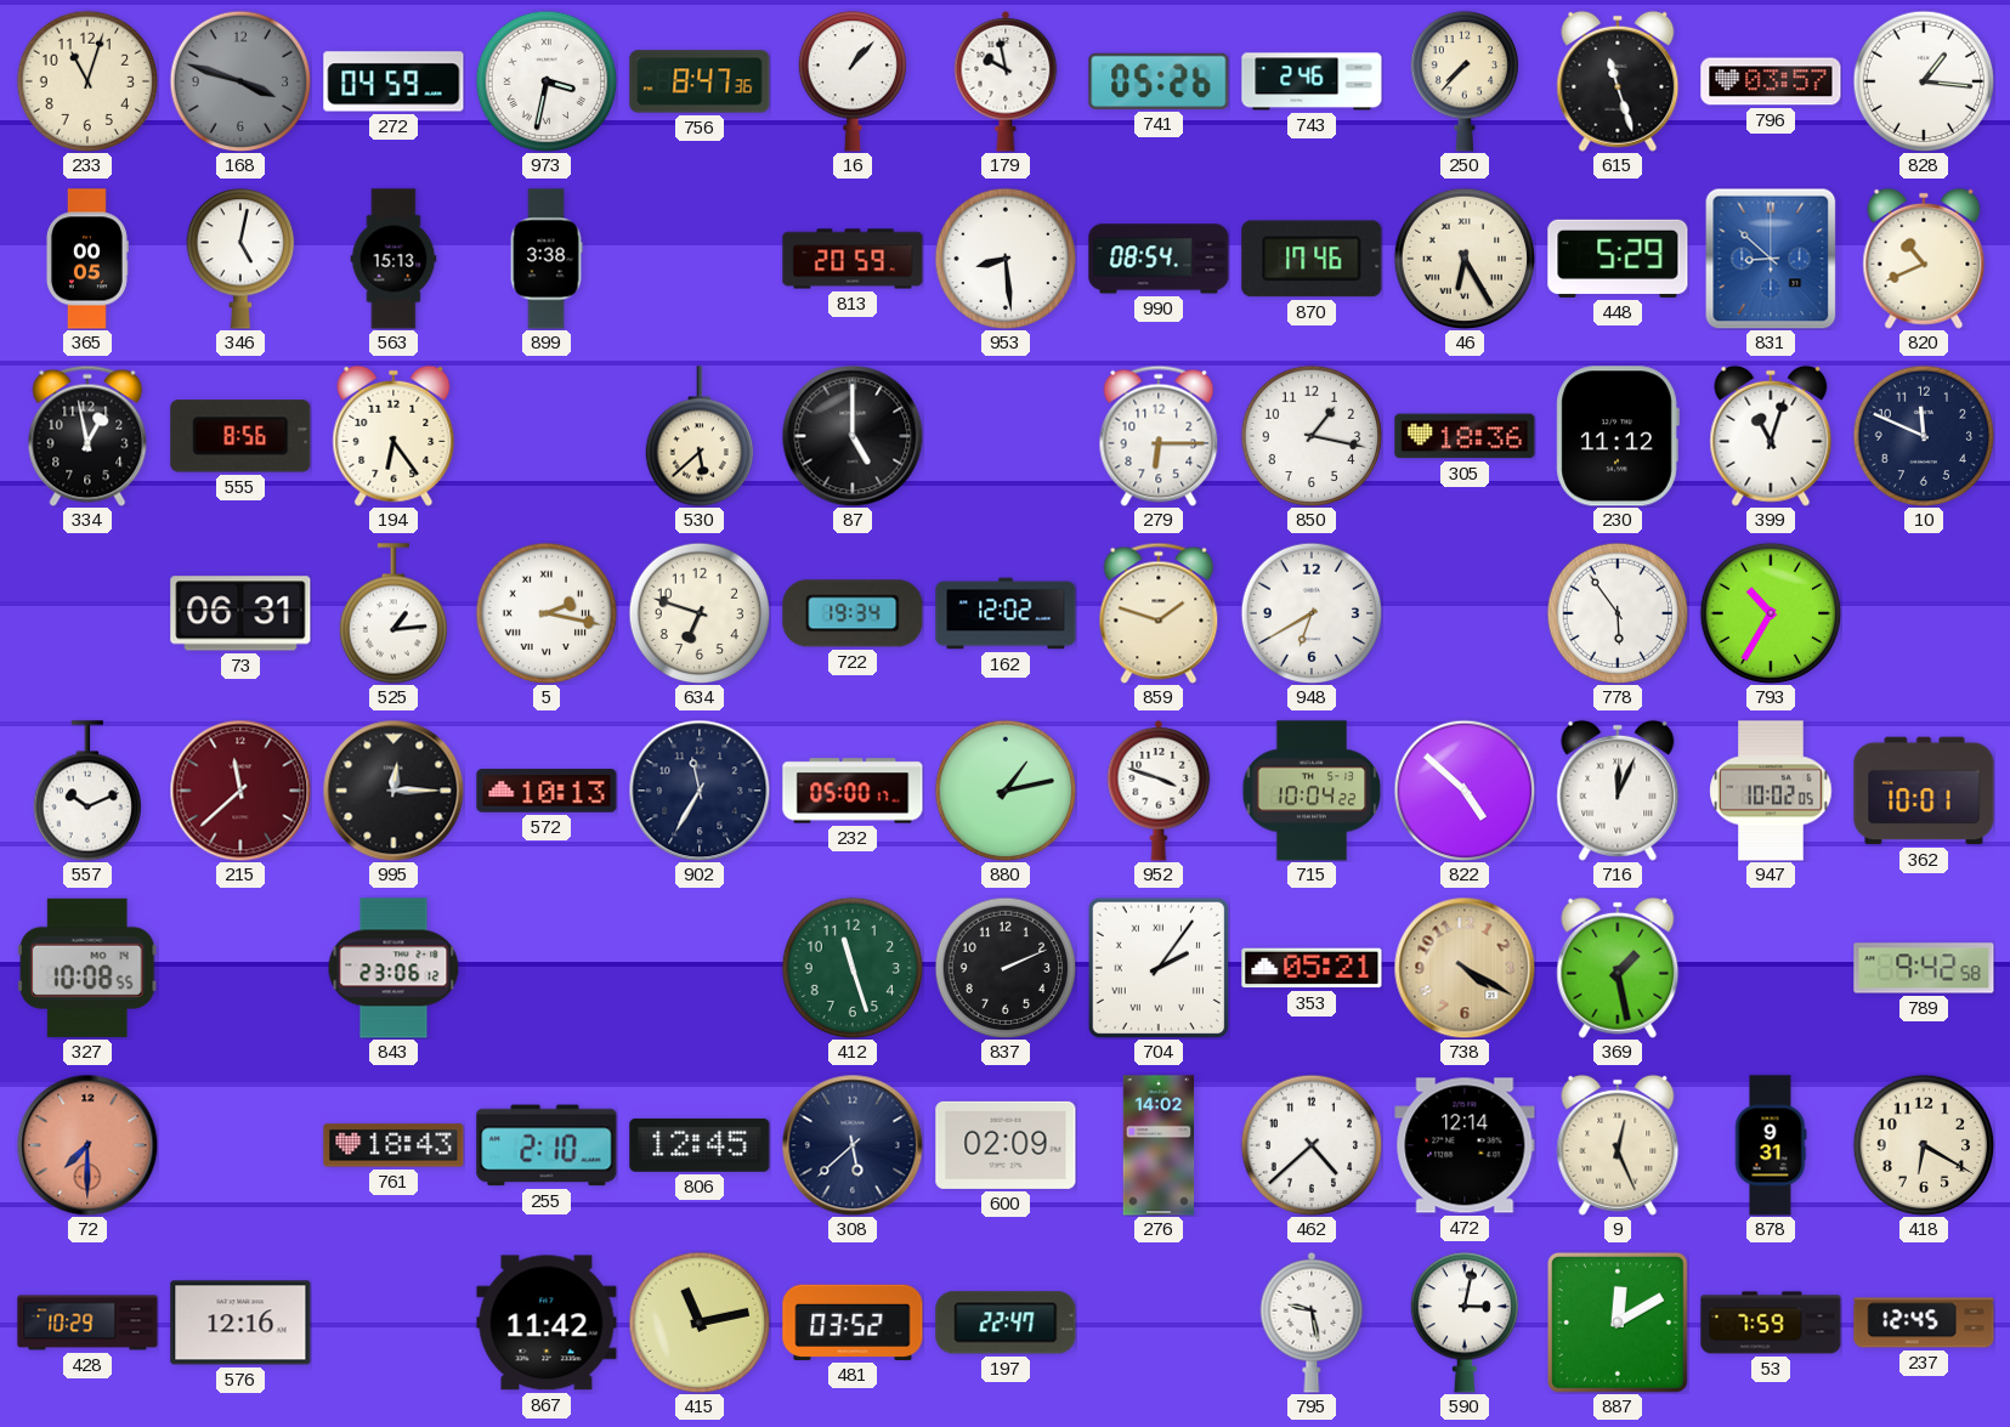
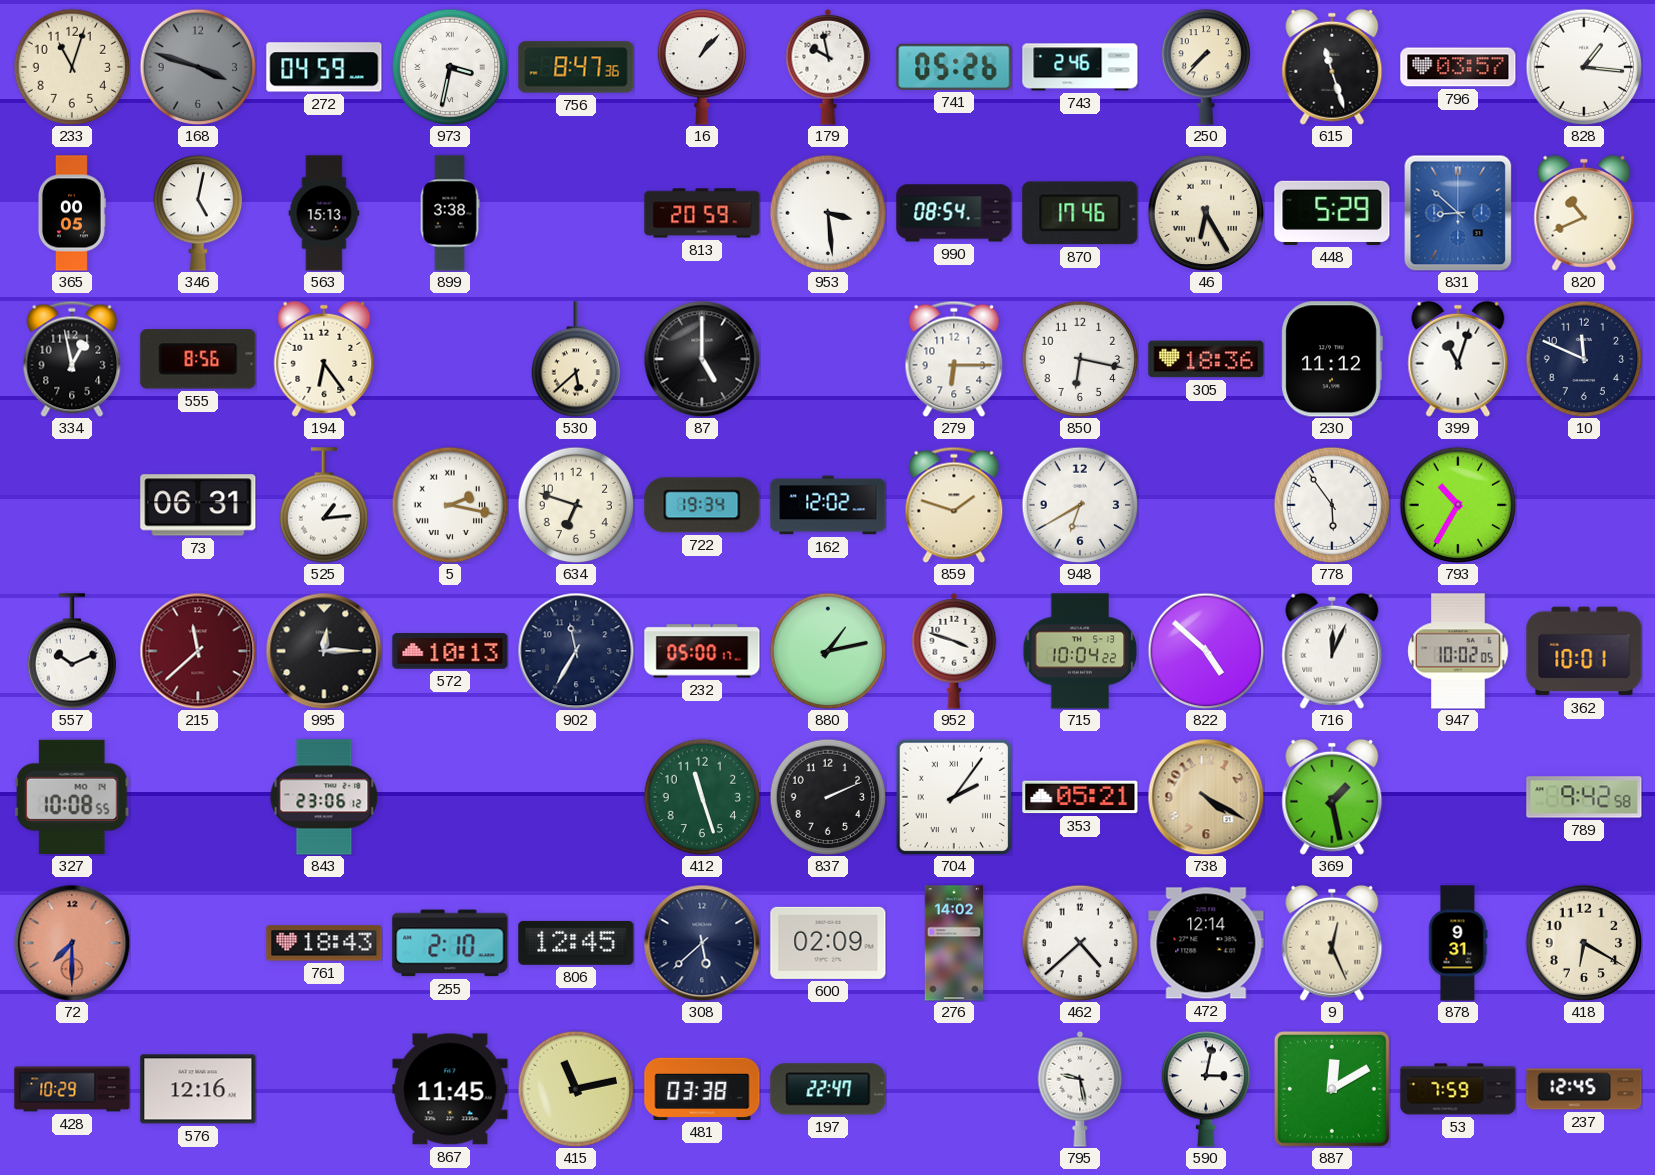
953: 8:29 -> 3:29
850: 1:17 -> 6:17
867: 11:42 -> 11:45
481: 03:52 -> 03:38
